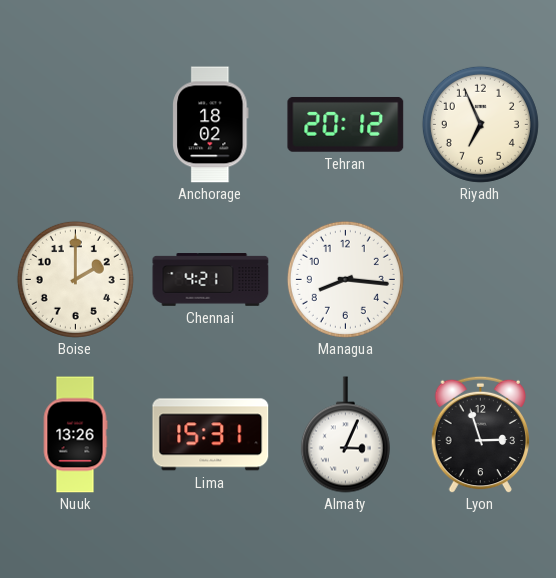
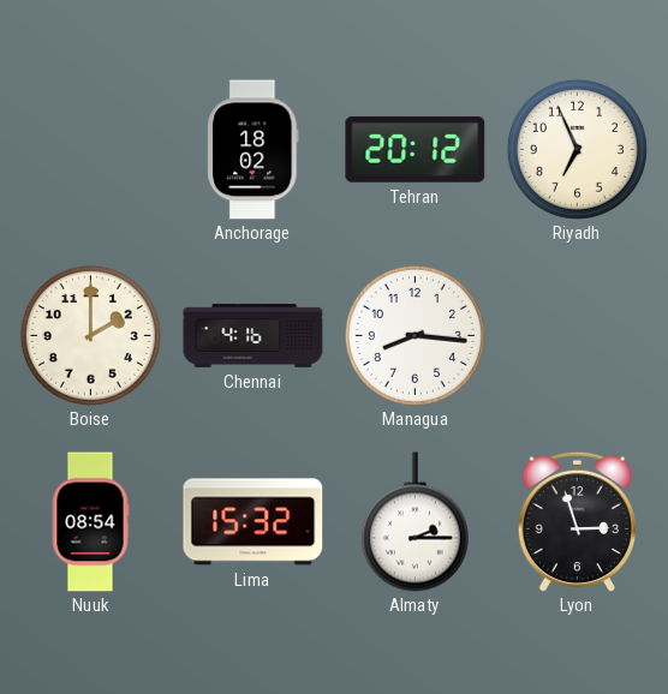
Chennai: 4:21 -> 4:16
Nuuk: 13:26 -> 08:54
Lima: 15:31 -> 15:32
Almaty: 3:04 -> 2:15
